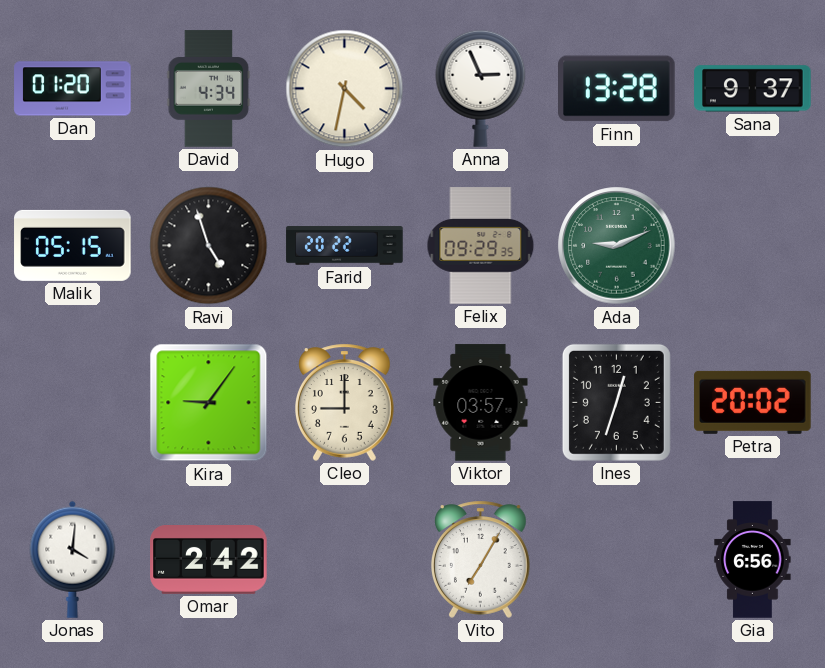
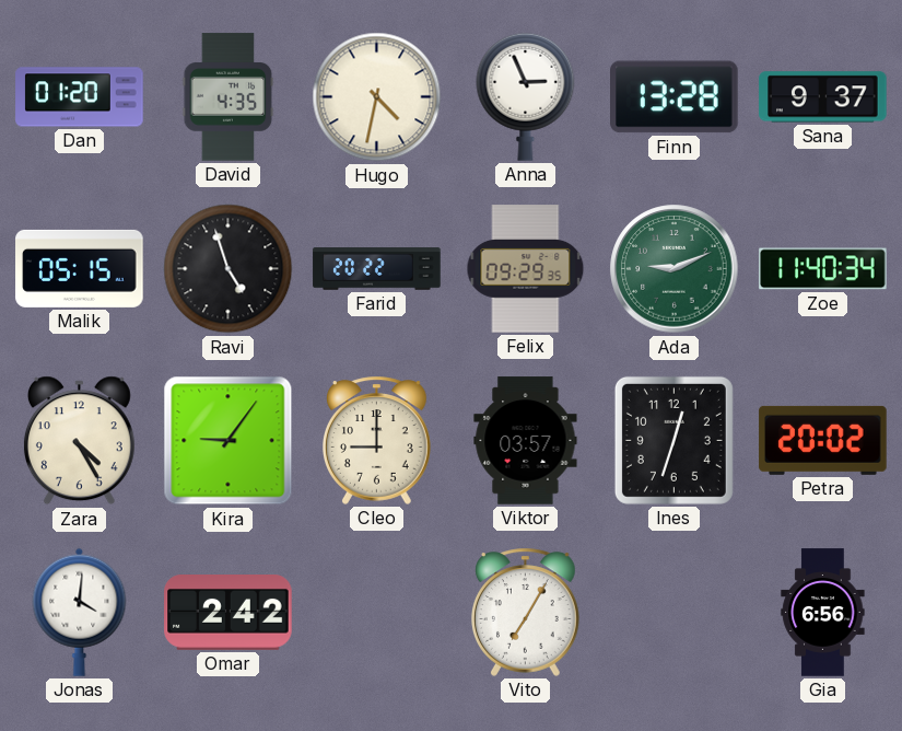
David: 4:34 -> 4:35
Zoe: none -> 11:40
Zara: none -> 4:25
